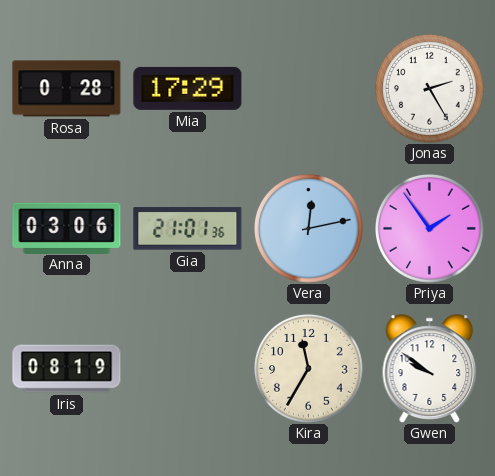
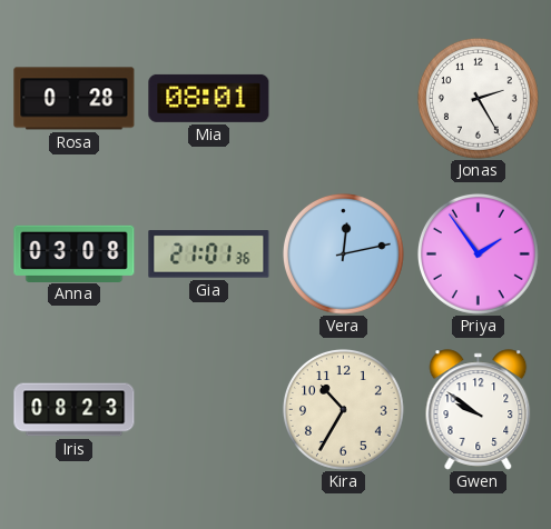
Mia: 17:29 -> 08:01
Anna: 03:06 -> 03:08
Iris: 08:19 -> 08:23
Kira: 11:35 -> 10:35
